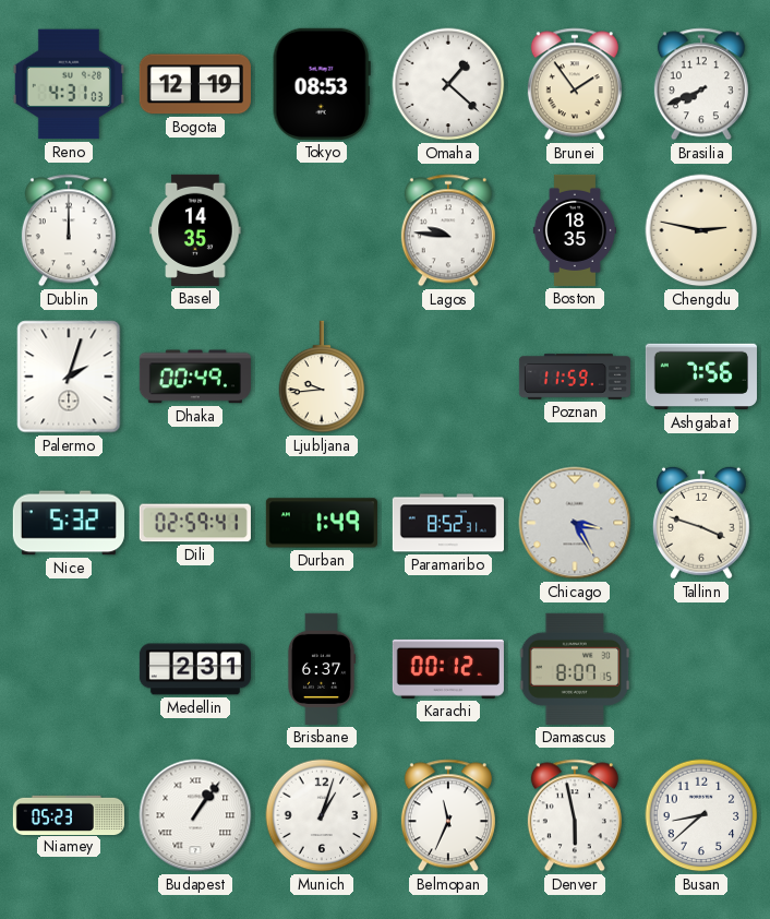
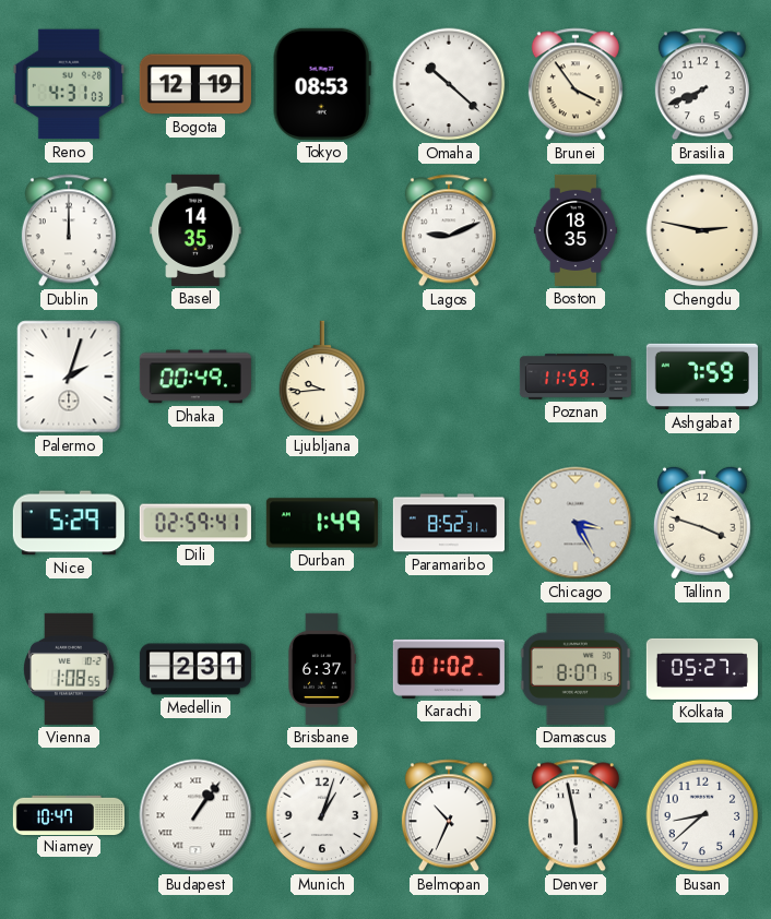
Omaha: 1:22 -> 10:22
Brunei: 1:54 -> 3:54
Lagos: 9:46 -> 9:11
Ashgabat: 7:56 -> 7:59
Nice: 5:32 -> 5:29
Vienna: none -> 1:08
Karachi: 00:12 -> 01:02
Kolkata: none -> 05:27
Niamey: 05:23 -> 10:47
Belmopan: 11:34 -> 10:34
